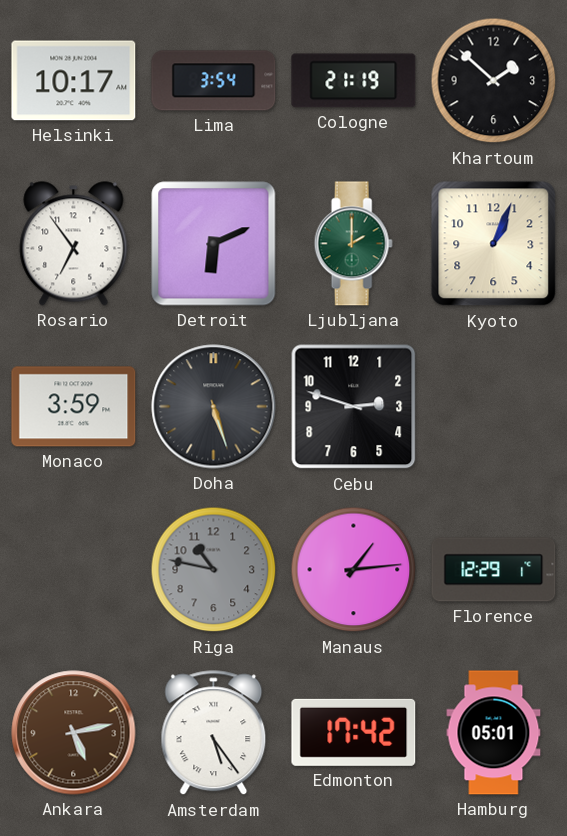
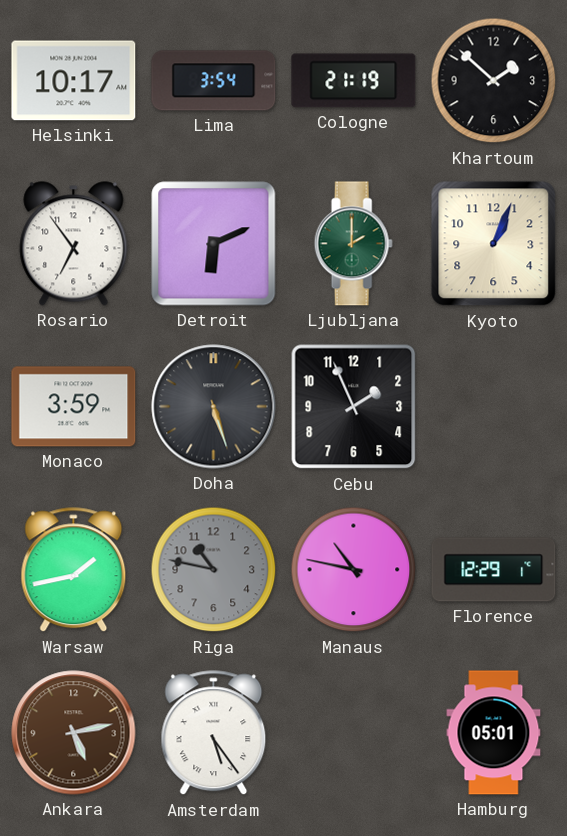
Cebu: 2:48 -> 1:56
Warsaw: none -> 1:43
Manaus: 1:14 -> 10:47
Edmonton: 17:42 -> none
